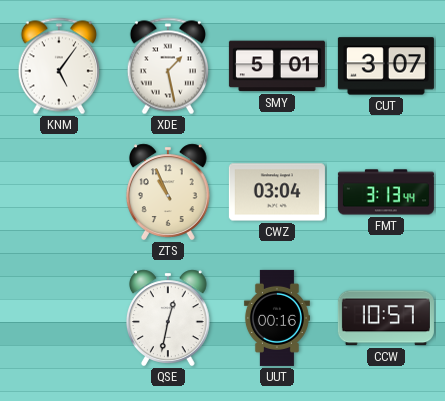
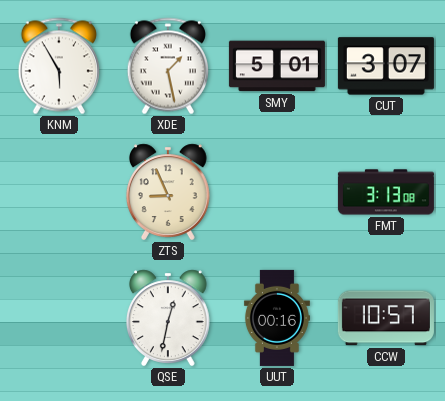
KNM: 5:06 -> 5:55
ZTS: 10:56 -> 8:56
CWZ: 03:04 -> none
FMT: 3:13:44 -> 3:13:08
